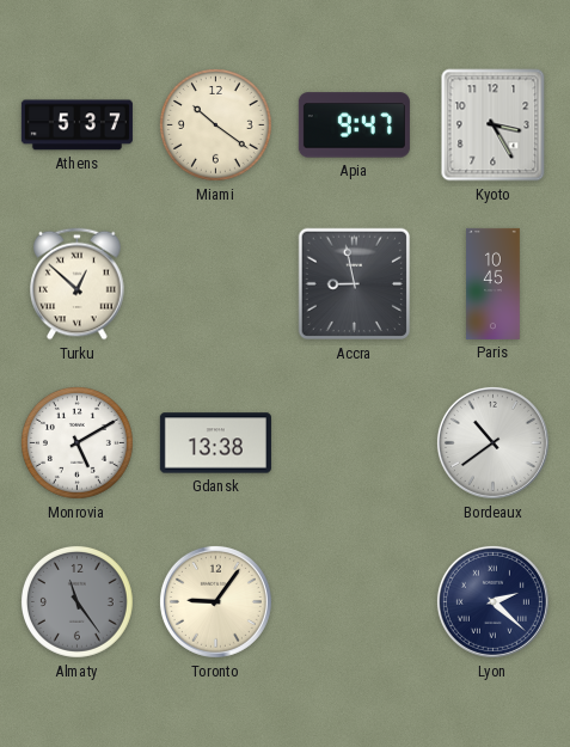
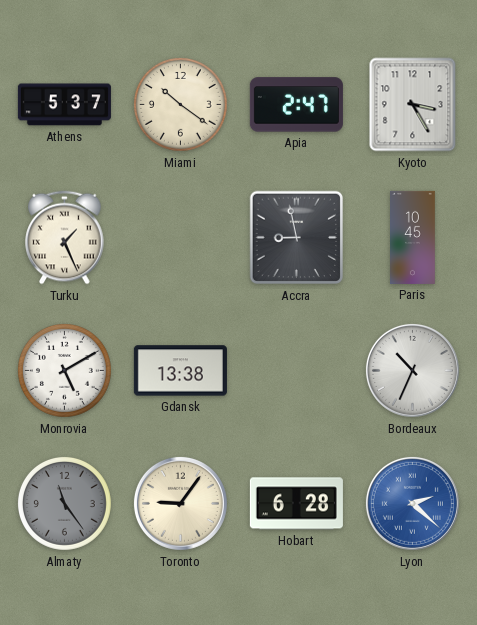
Apia: 9:47 -> 2:47
Turku: 12:52 -> 1:26
Bordeaux: 10:39 -> 10:34
Hobart: none -> 6:28
Lyon dial: navy -> blue
